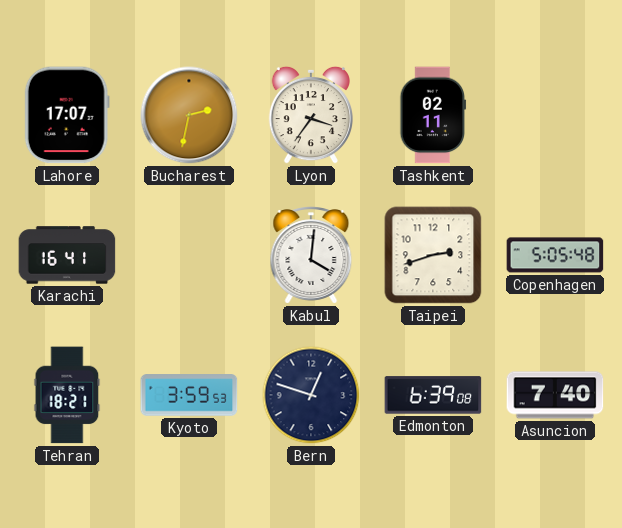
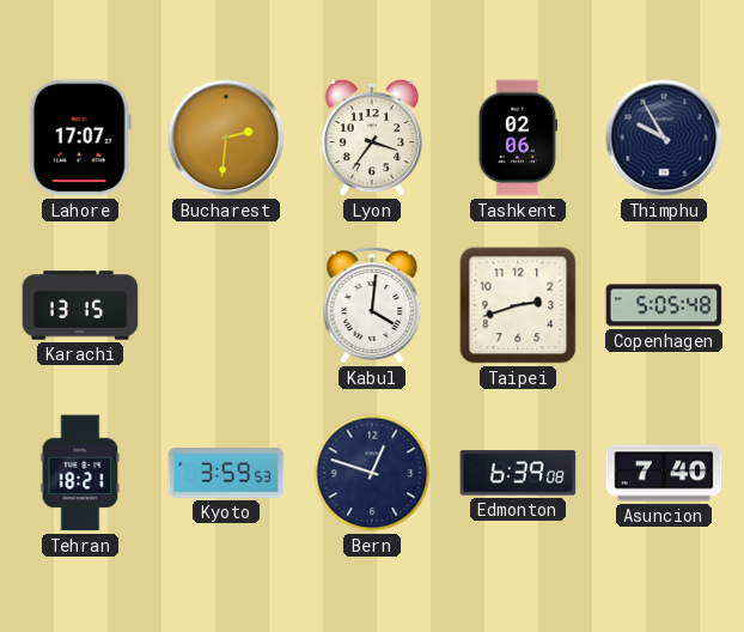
Bucharest: 2:32 -> 2:31
Tashkent: 02:11 -> 02:06
Thimphu: none -> 9:55
Karachi: 16:41 -> 13:15
